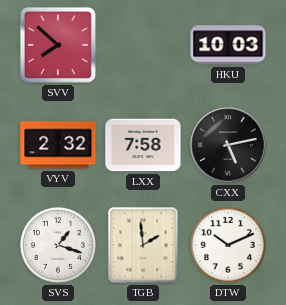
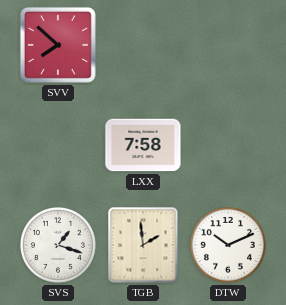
HKU: 10:03 -> none
VYV: 2:32 -> none
CXX: 5:13 -> none
